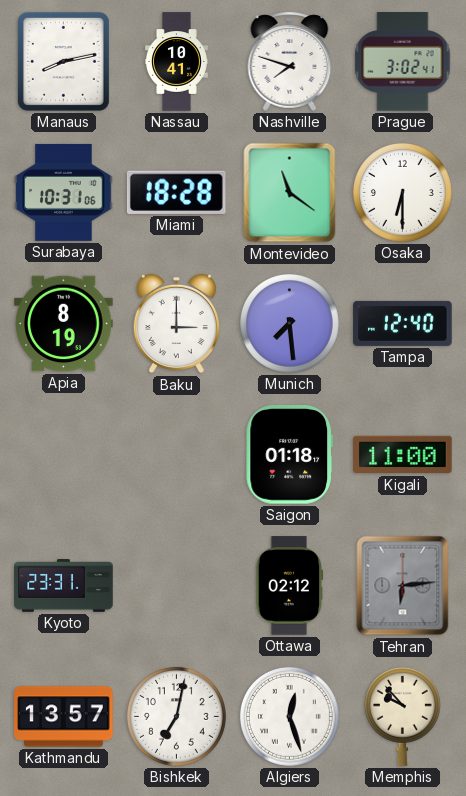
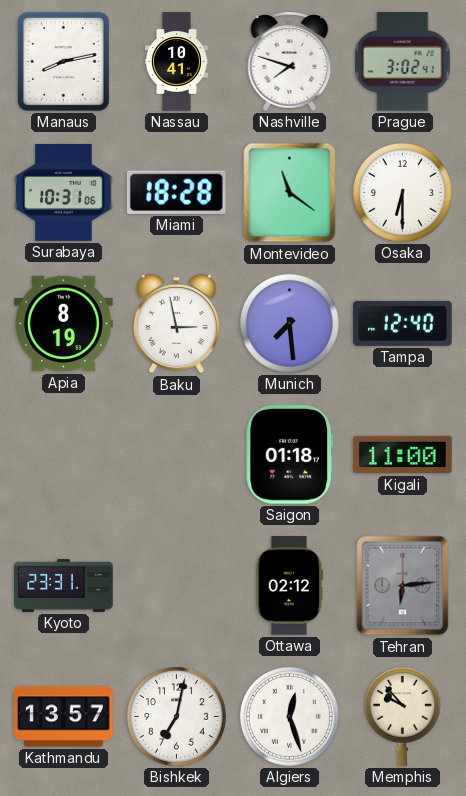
Baku: 3:00 -> 2:58
